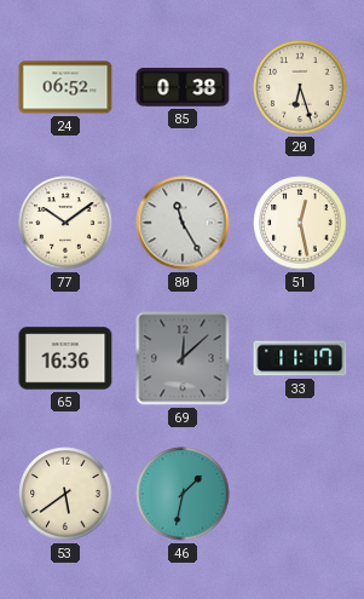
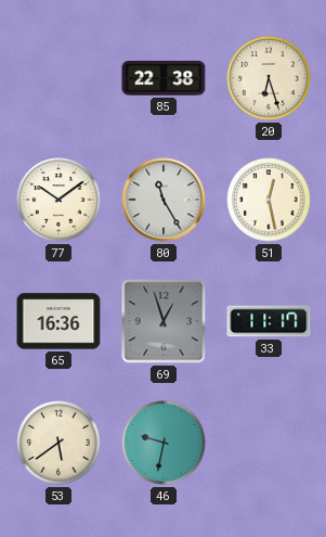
24: 06:52 -> none
85: 0:38 -> 22:38
69: 12:08 -> 12:57
46: 1:32 -> 9:32
